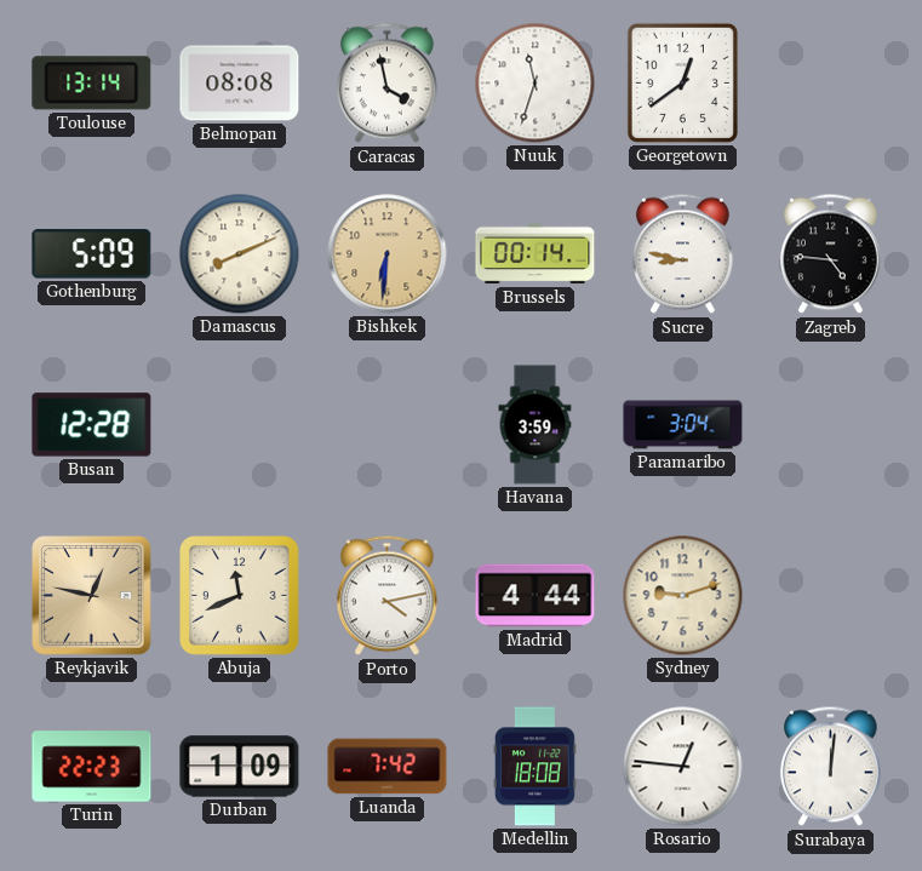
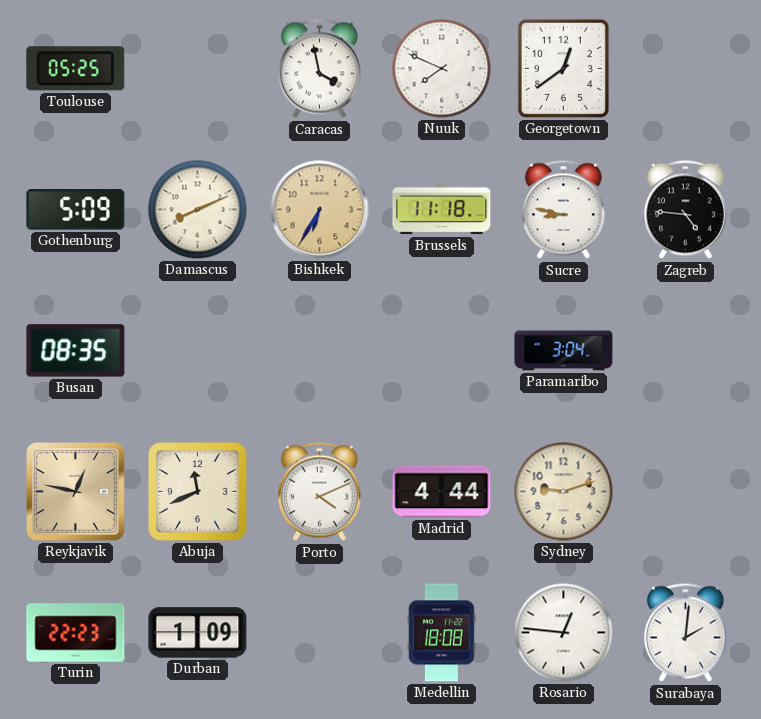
Toulouse: 13:14 -> 05:25
Belmopan: 08:08 -> none
Nuuk: 11:33 -> 7:49
Bishkek: 6:31 -> 6:35
Brussels: 00:14 -> 11:18
Busan: 12:28 -> 08:35
Havana: 3:59 -> none
Porto: 4:13 -> 4:11
Luanda: 7:42 -> none
Surabaya: 12:01 -> 2:01
